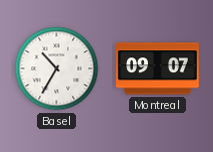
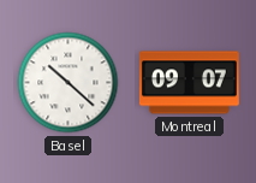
Basel: 10:35 -> 10:22
